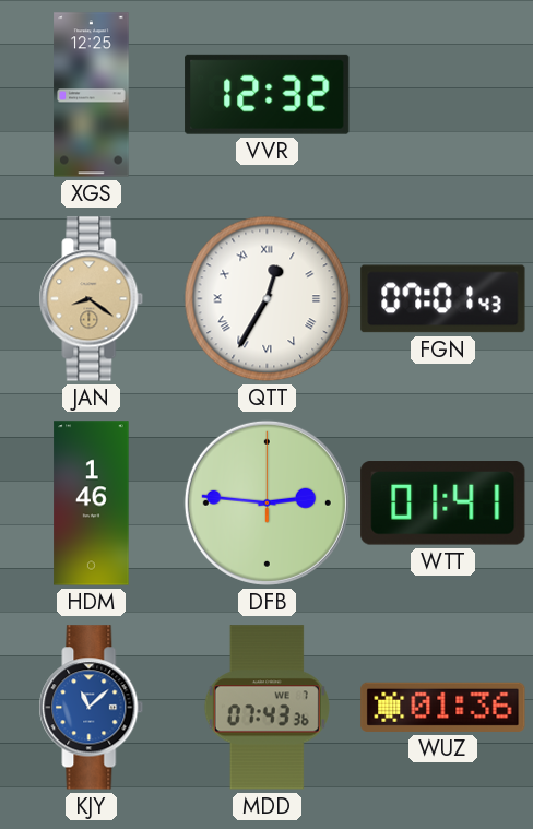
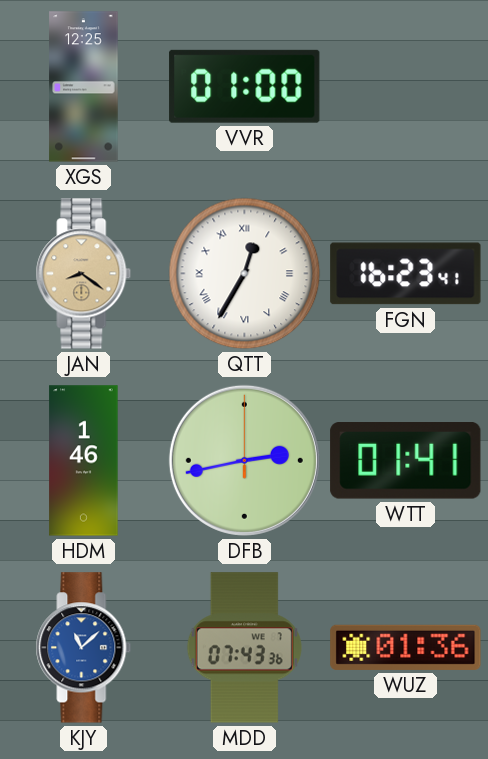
VVR: 12:32 -> 01:00
FGN: 07:01 -> 16:23
DFB: 2:46 -> 2:43
